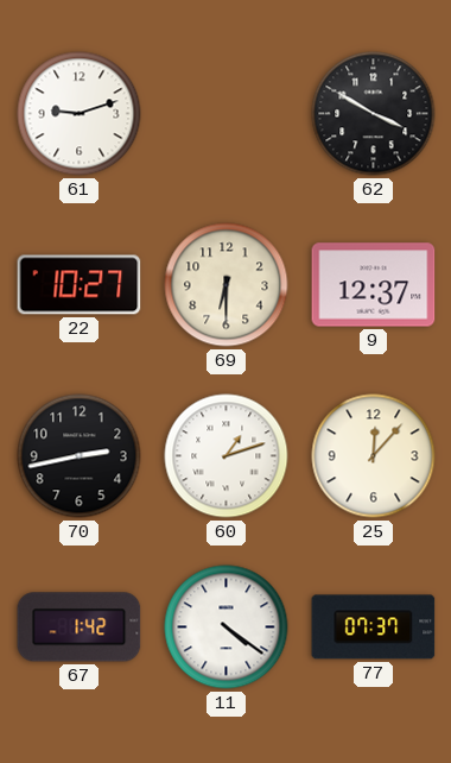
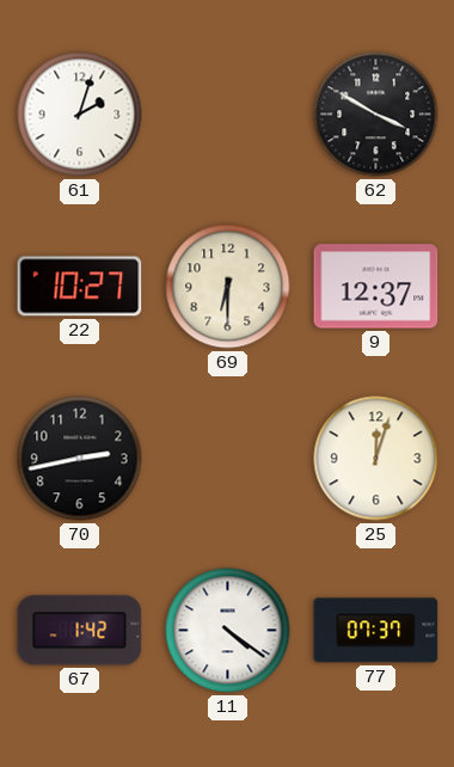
61: 9:12 -> 2:03
60: 1:12 -> none
25: 12:07 -> 12:03
